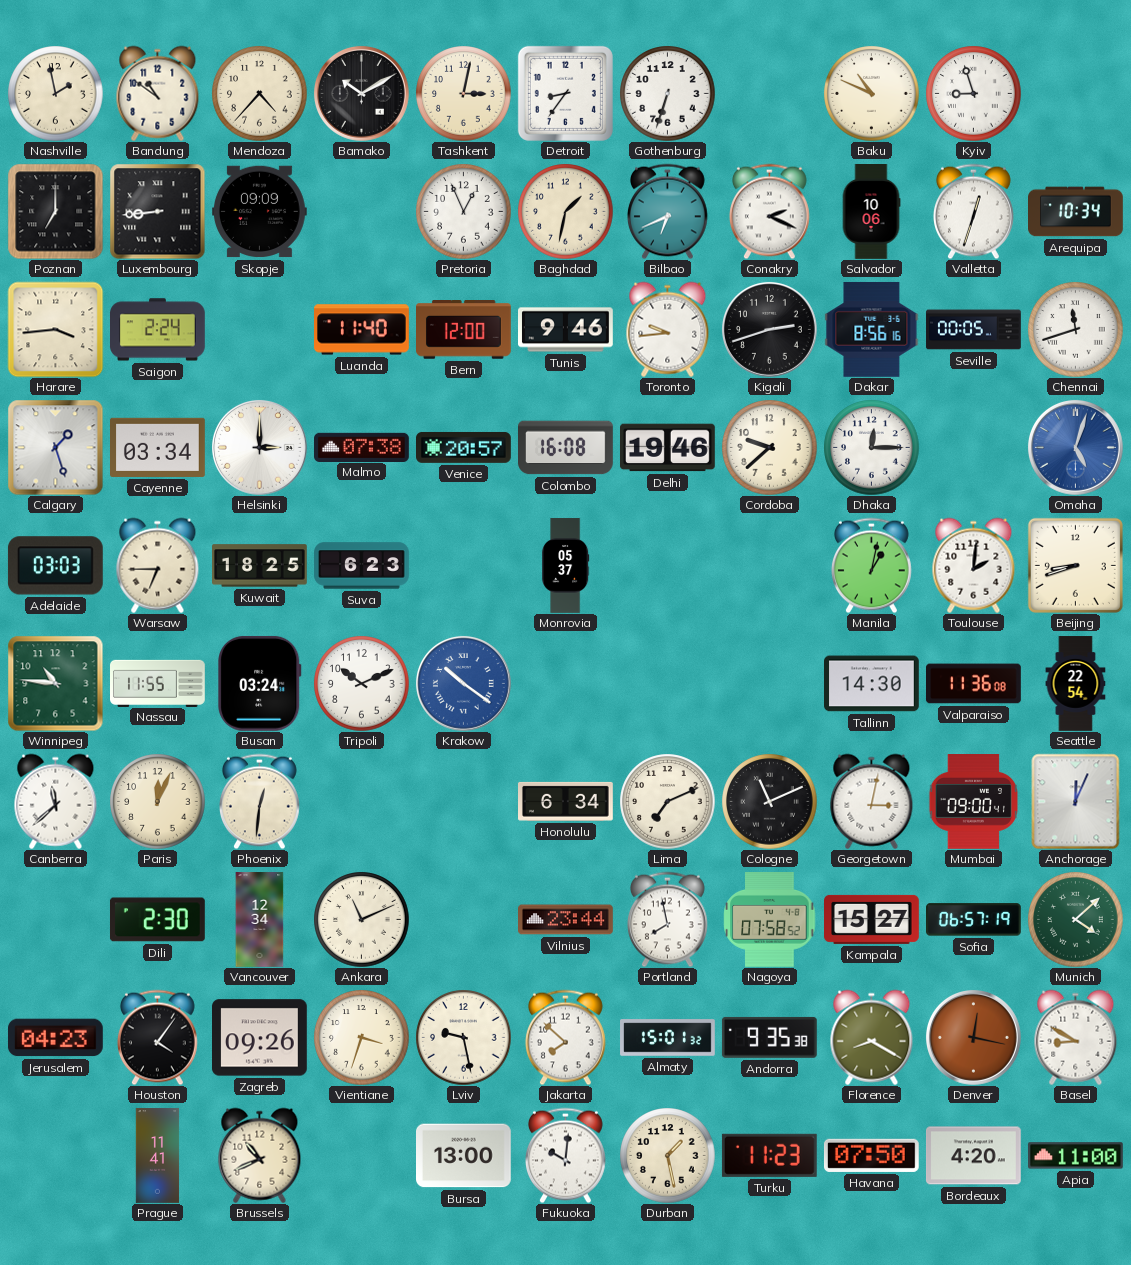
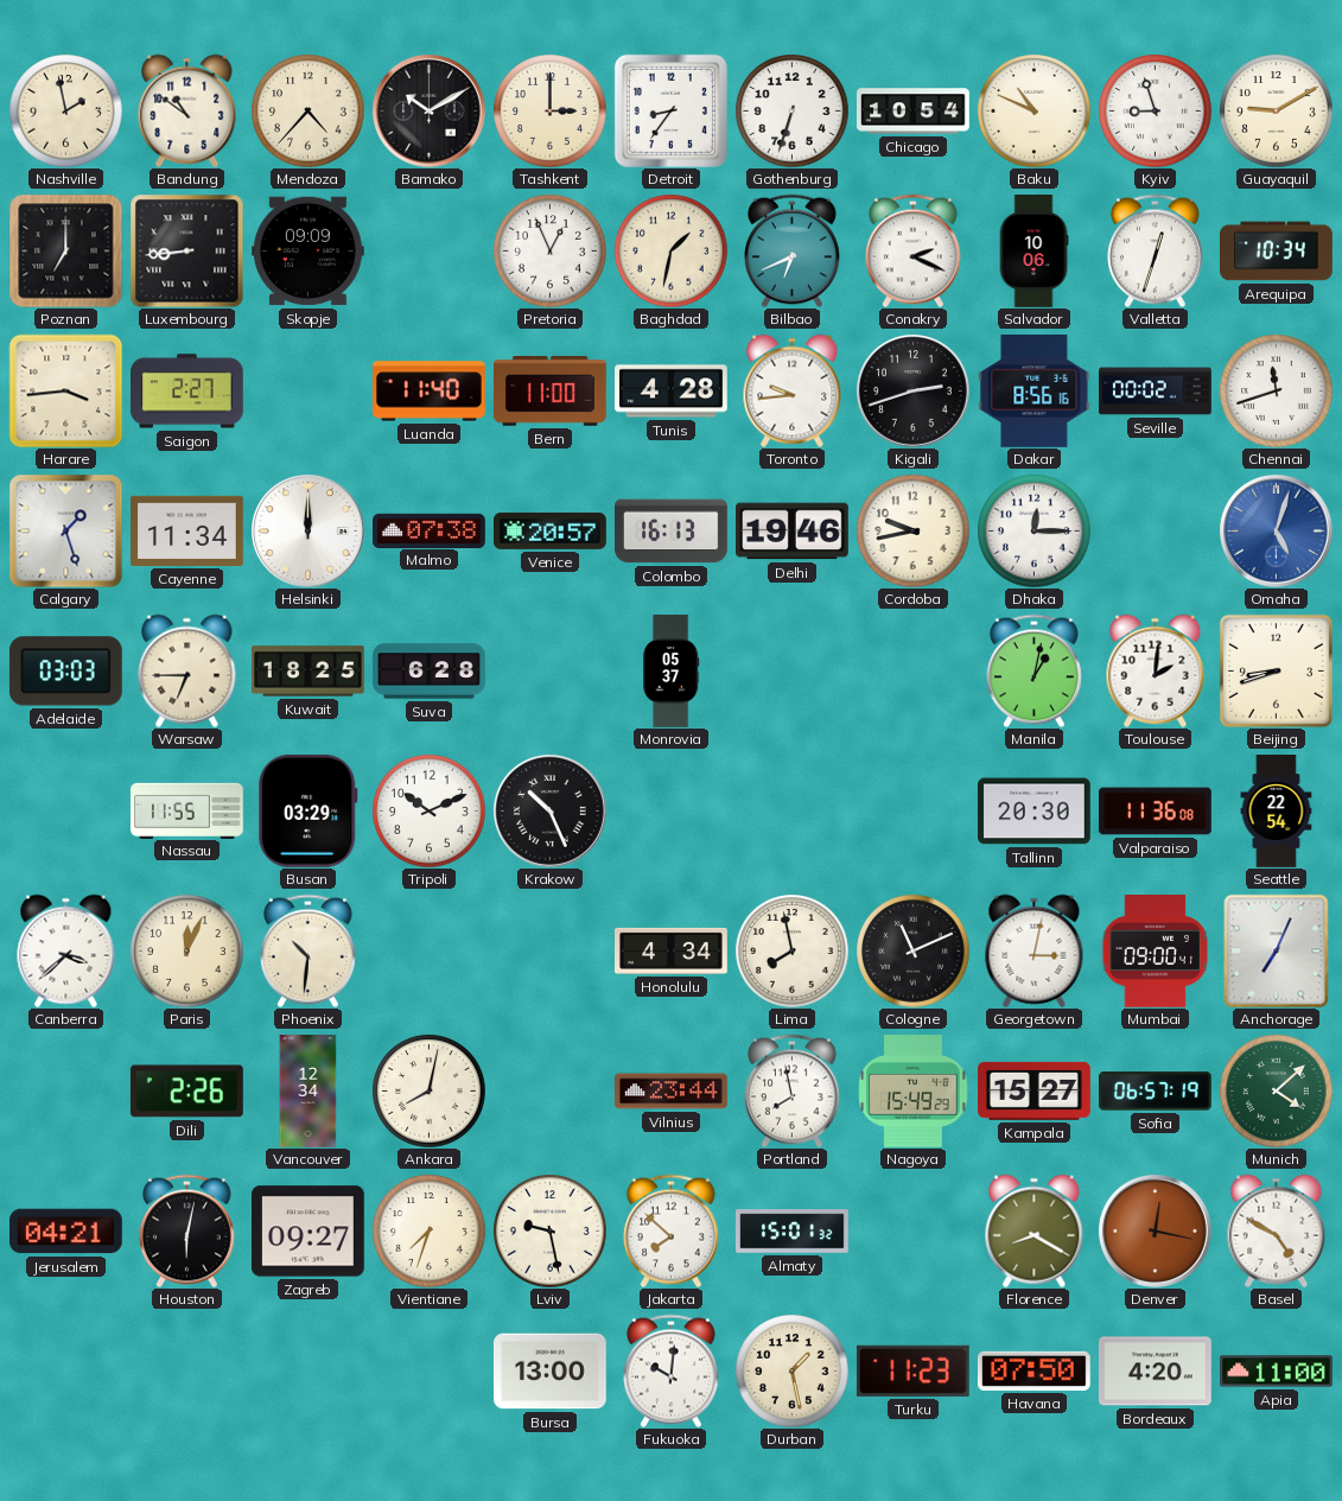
Tashkent: 3:02 -> 3:00
Chicago: none -> 10:54
Guayaquil: none -> 9:10
Saigon: 2:24 -> 2:27
Bern: 12:00 -> 11:00
Tunis: 9:46 -> 4:28
Seville: 00:05 -> 00:02
Cayenne: 03:34 -> 11:34
Helsinki: 3:00 -> 12:00
Colombo: 16:08 -> 16:13
Cordoba: 9:38 -> 9:43
Suva: 6:23 -> 6:28
Winnipeg: 10:46 -> none
Busan: 03:24 -> 03:29
Krakow: 10:21 -> 10:26
Krakow dial: blue -> black
Tallinn: 14:30 -> 20:30
Canberra: 11:38 -> 3:38
Phoenix: 12:31 -> 10:31
Honolulu: 6:34 -> 4:34
Lima: 7:11 -> 7:58
Anchorage: 12:04 -> 7:04
Dili: 2:30 -> 2:26
Ankara: 11:11 -> 8:02
Nagoya: 07:58 -> 15:49
Jerusalem: 04:23 -> 04:21
Houston: 4:06 -> 6:02
Zagreb: 09:26 -> 09:27
Vientiane: 3:33 -> 7:33
Andorra: 9:35 -> none
Basel: 8:50 -> 4:50
Prague: 11:41 -> none
Brussels: 10:41 -> none
